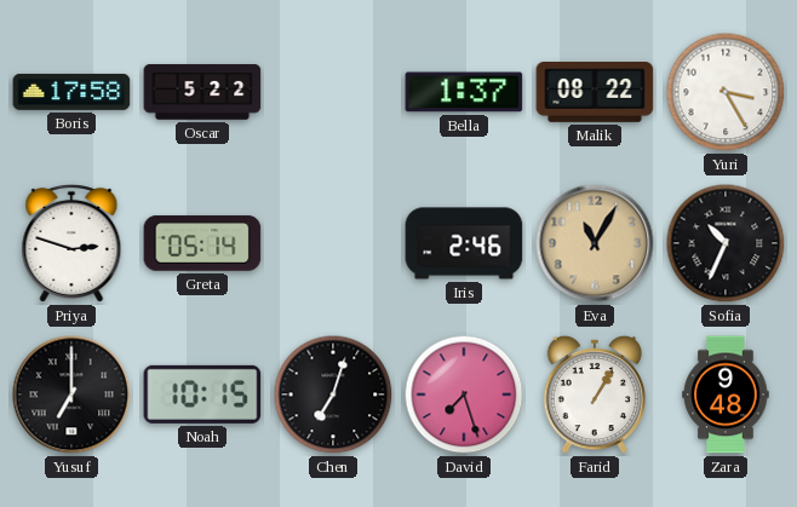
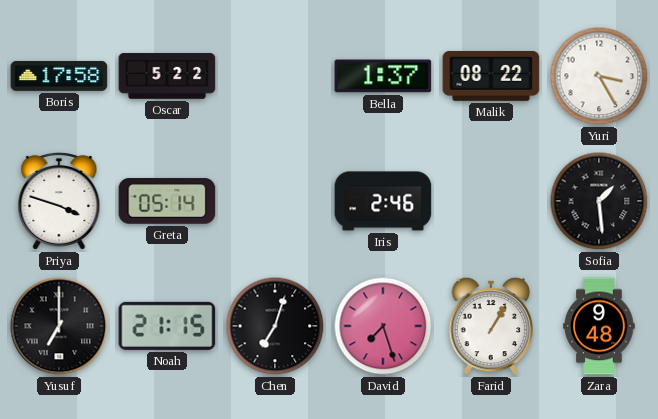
Priya: 2:48 -> 3:48
Eva: 11:05 -> none
Sofia: 10:34 -> 1:29
Noah: 10:15 -> 21:15
